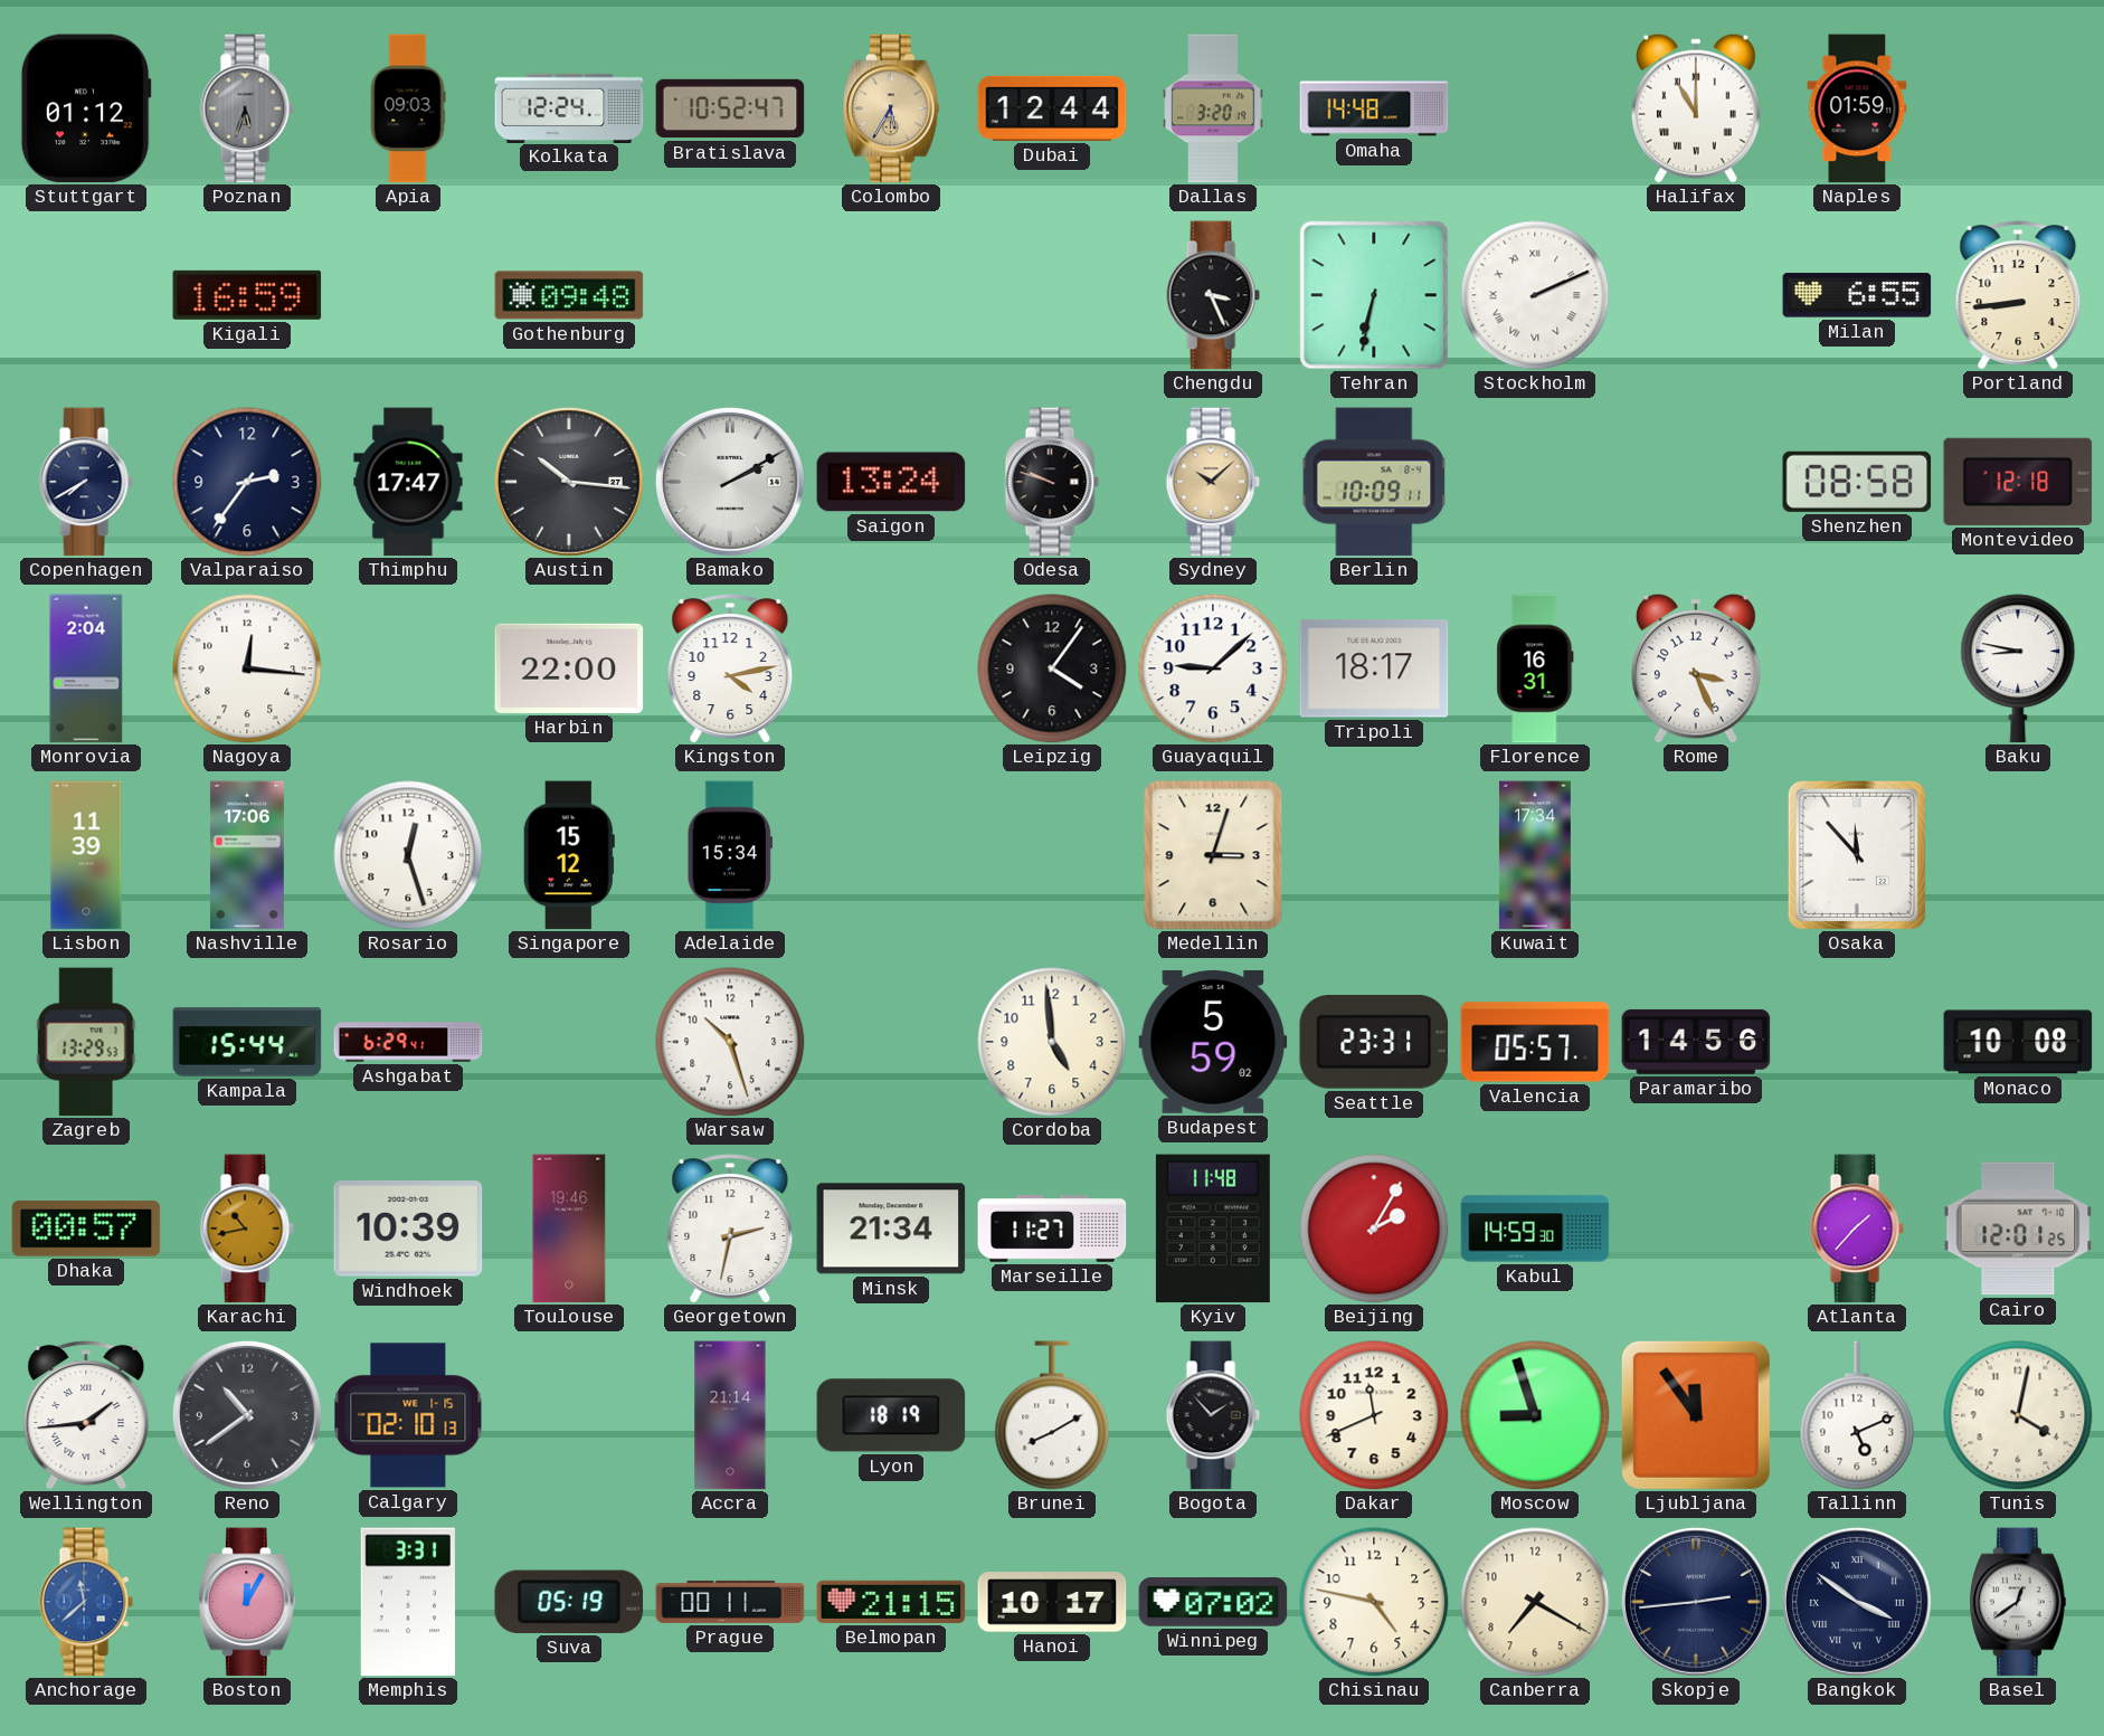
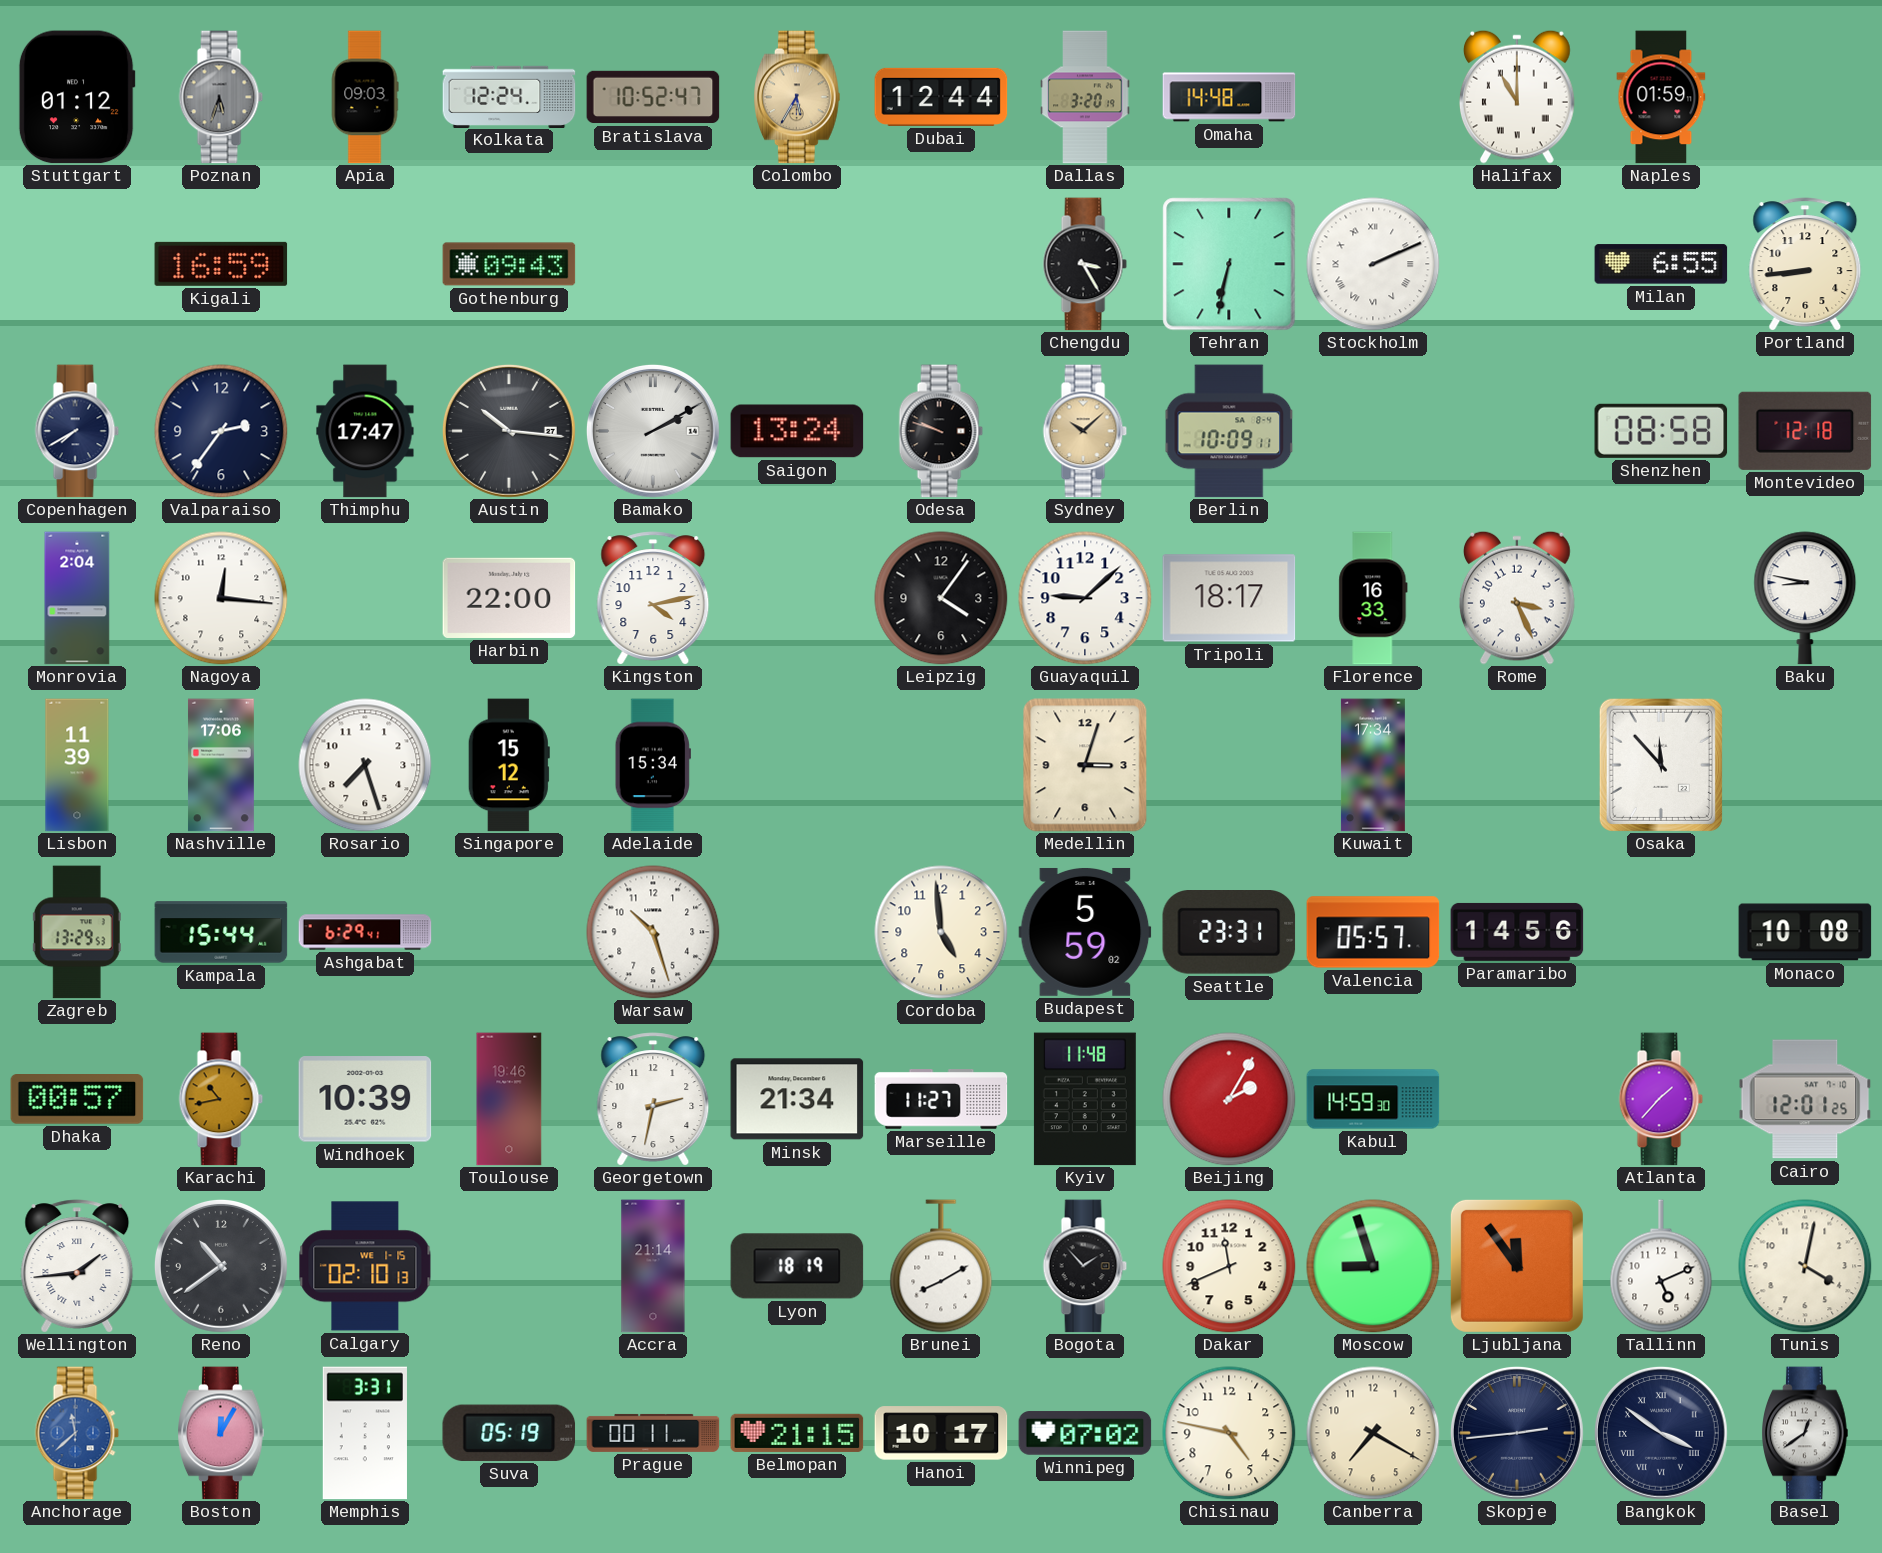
Gothenburg: 09:48 -> 09:43
Chengdu: 3:26 -> 3:25
Florence: 16:31 -> 16:33
Rosario: 12:27 -> 7:27
